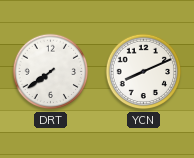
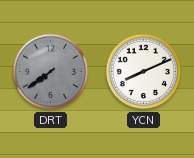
DRT dial: white -> grey
